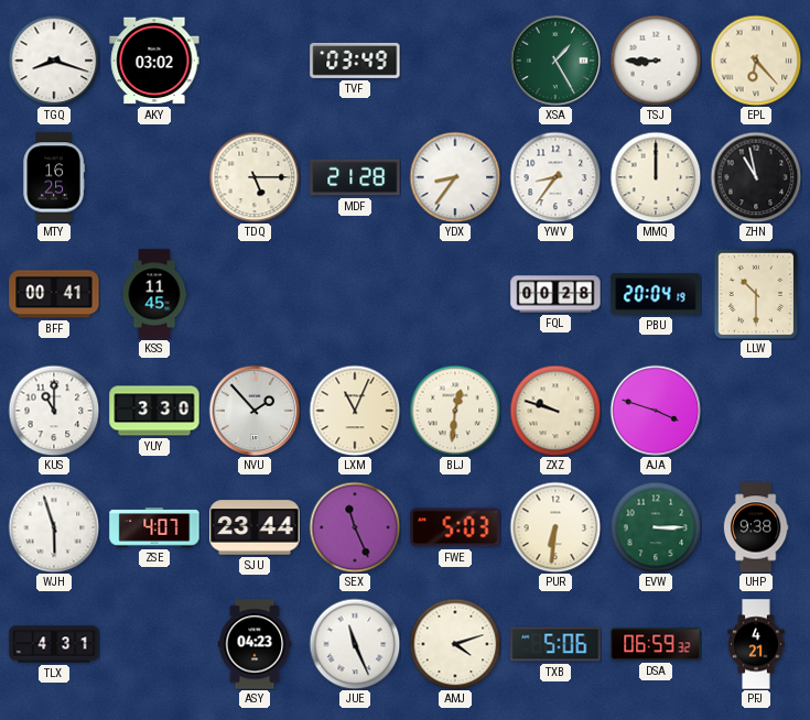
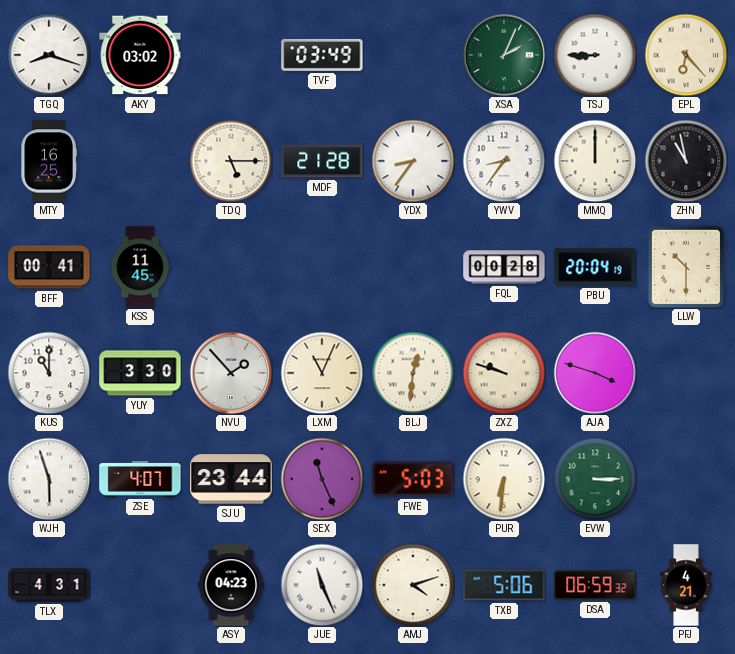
XSA: 1:25 -> 2:04
UHP: 9:38 -> none
